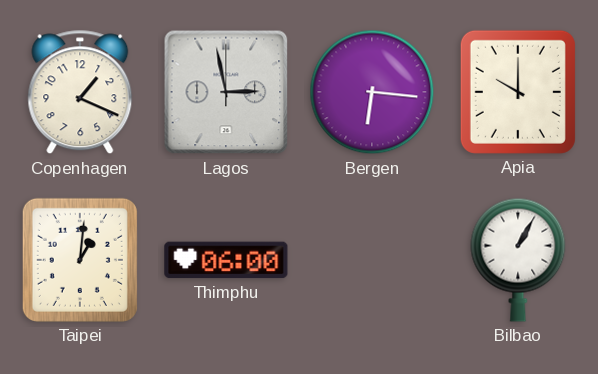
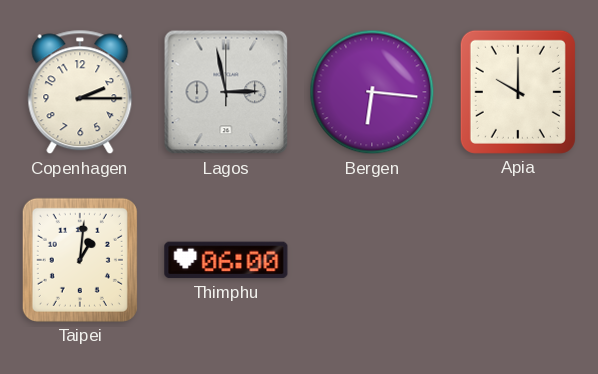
Copenhagen: 1:19 -> 2:15
Bilbao: 1:05 -> none
